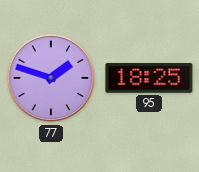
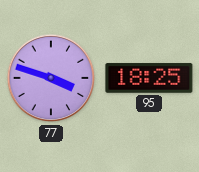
77: 1:48 -> 3:48
